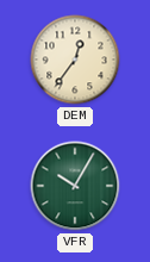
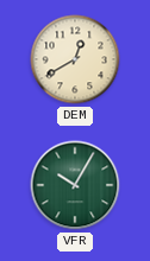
DEM: 12:36 -> 12:40
